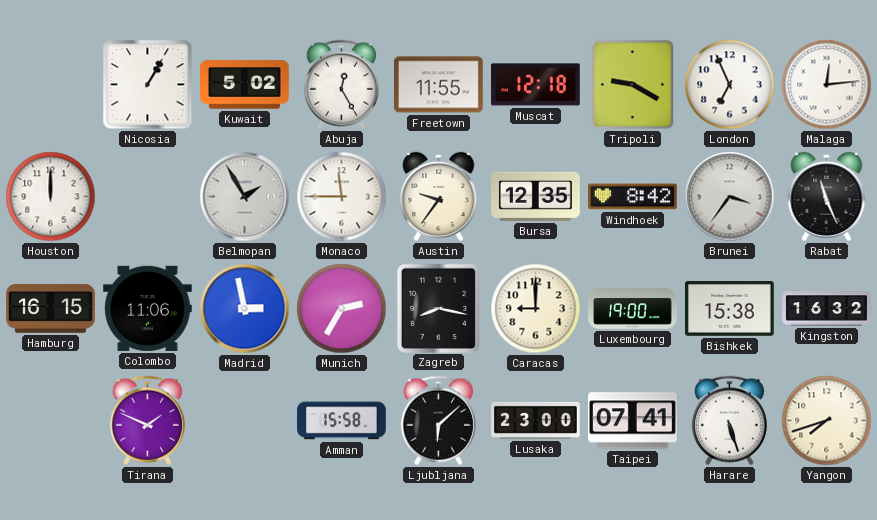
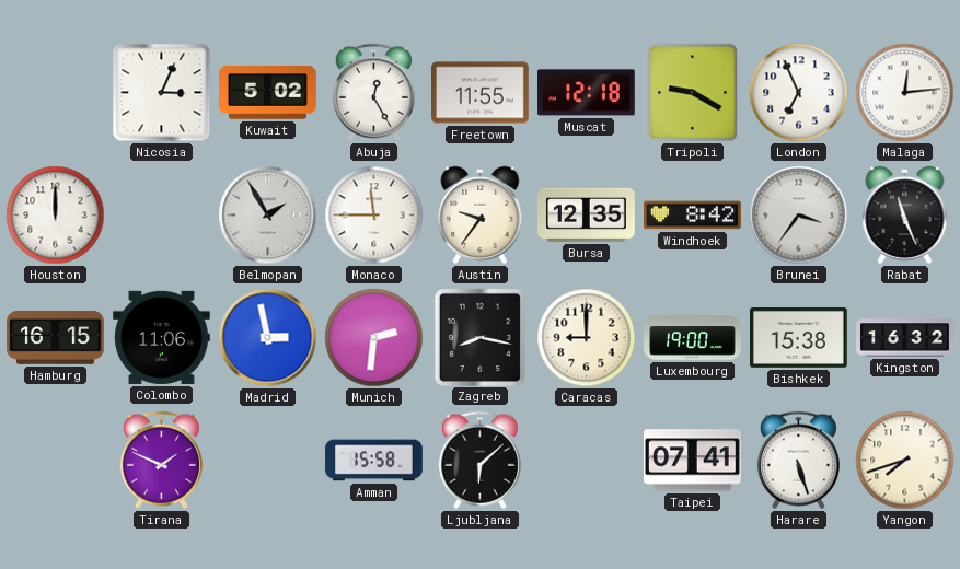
Nicosia: 1:05 -> 3:04
Munich: 2:35 -> 2:31
Lusaka: 23:00 -> none
